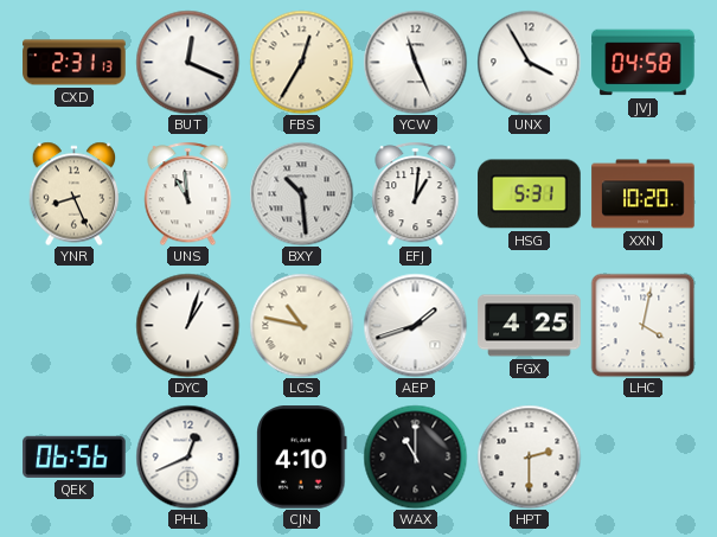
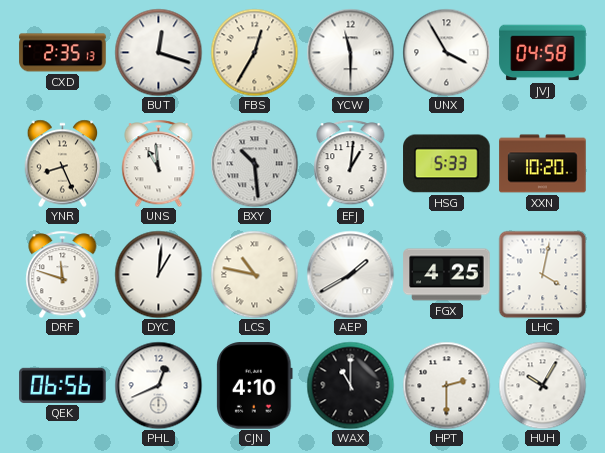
CXD: 2:31 -> 2:35
BUT: 12:19 -> 12:18
YCW: 11:26 -> 11:30
HSG: 5:31 -> 5:33
DRF: none -> 11:48
DYC: 1:03 -> 1:01
AEP: 1:42 -> 1:40
HUH: none -> 10:05
